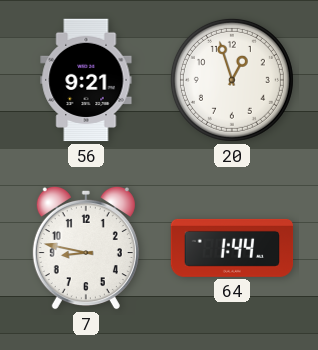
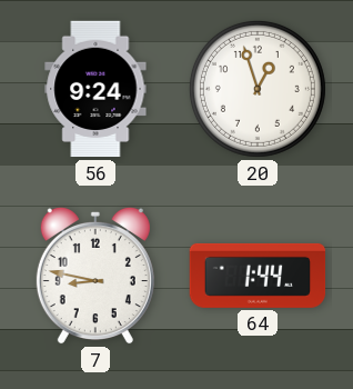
56: 9:21 -> 9:24
